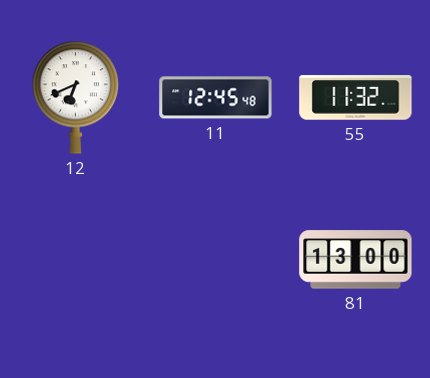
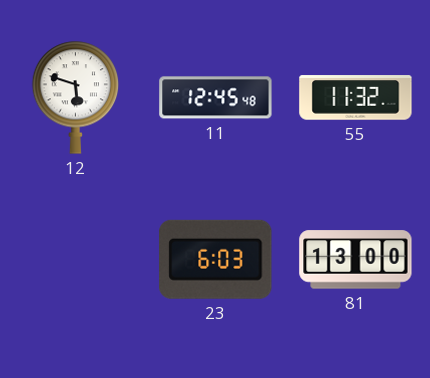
12: 6:41 -> 5:48
23: none -> 6:03
